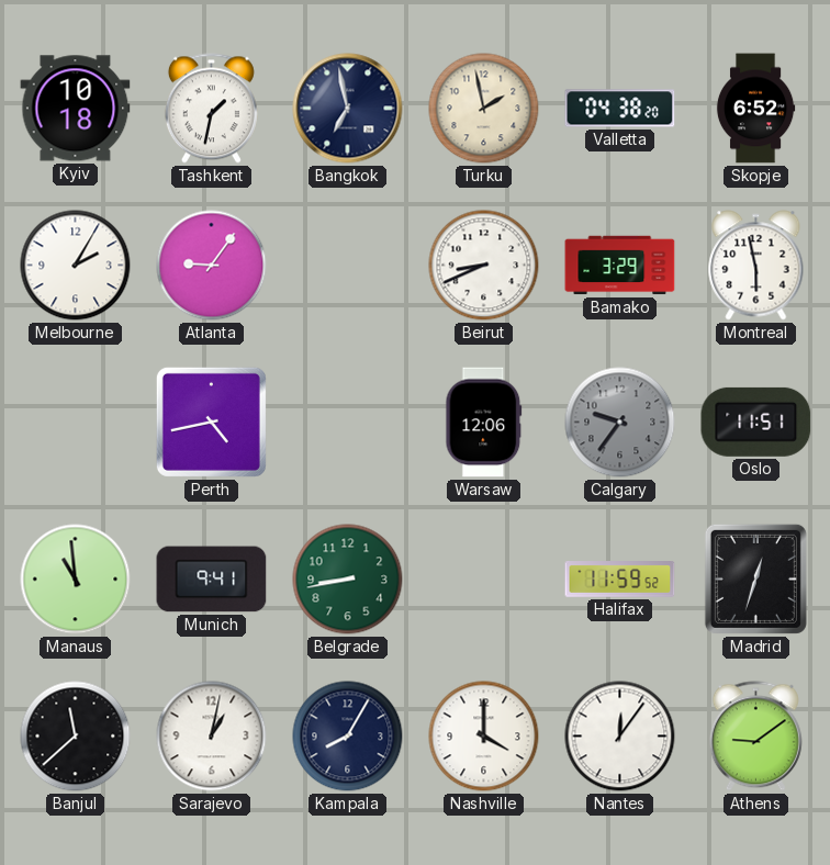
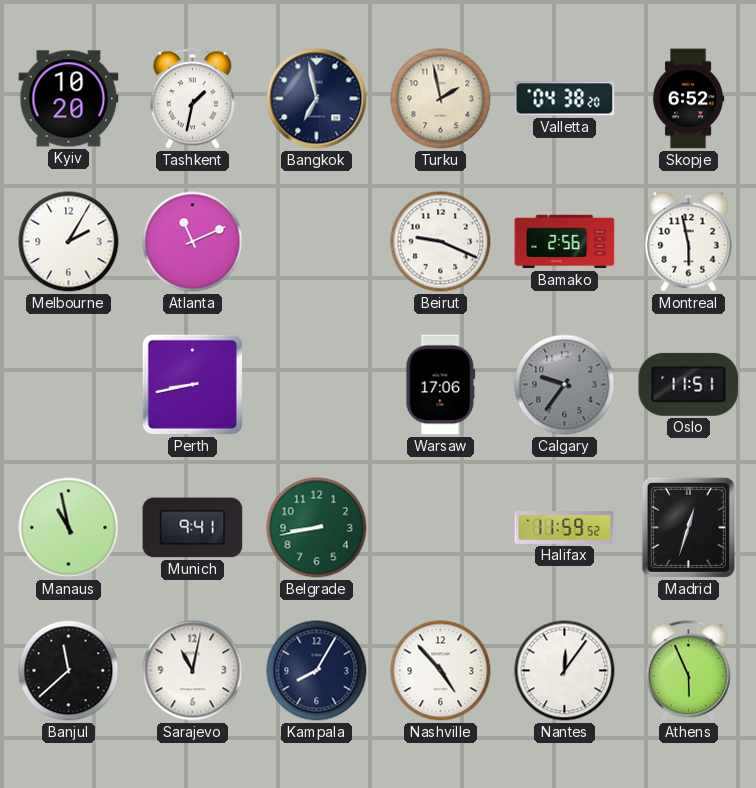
Kyiv: 10:18 -> 10:20
Atlanta: 9:06 -> 11:11
Beirut: 8:41 -> 9:19
Bamako: 3:29 -> 2:56
Perth: 4:43 -> 8:43
Warsaw: 12:06 -> 17:06
Manaus: 10:59 -> 10:58
Sarajevo: 1:02 -> 11:02
Nashville: 4:00 -> 4:53
Athens: 9:09 -> 5:56
